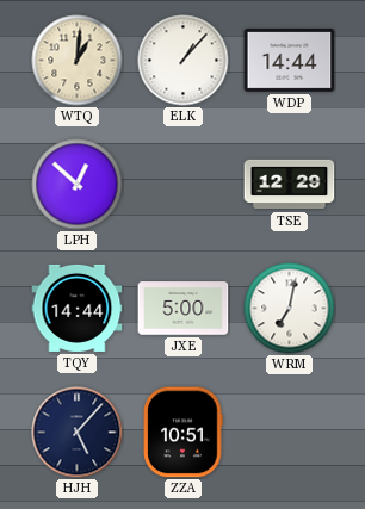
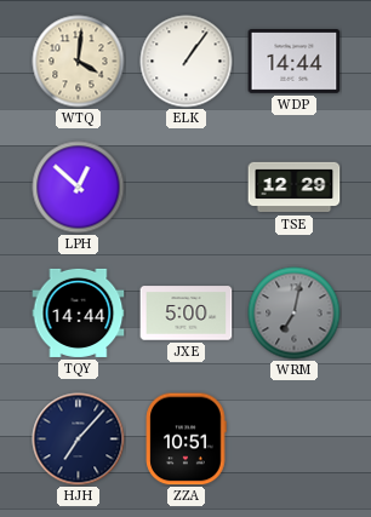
WTQ: 1:01 -> 4:01
ELK: 1:07 -> 1:06
WRM dial: white -> grey
HJH: 5:07 -> 7:07
